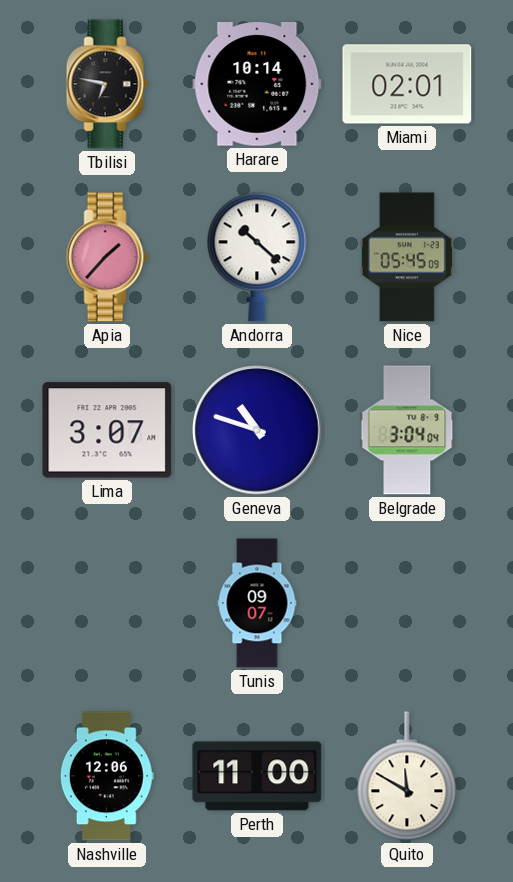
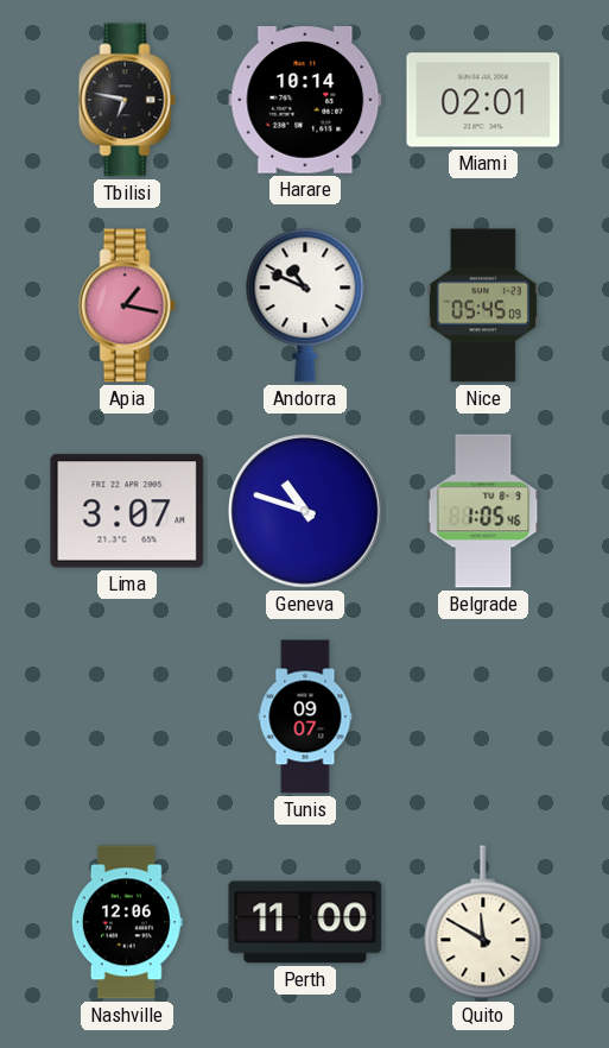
Apia: 1:37 -> 1:17
Andorra: 10:22 -> 10:49
Belgrade: 3:04 -> 1:05
